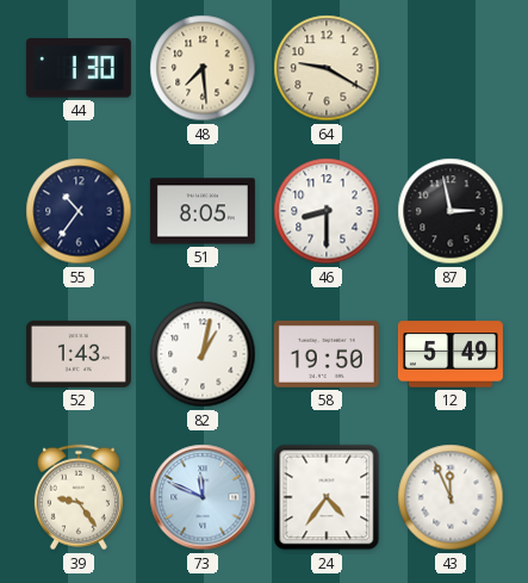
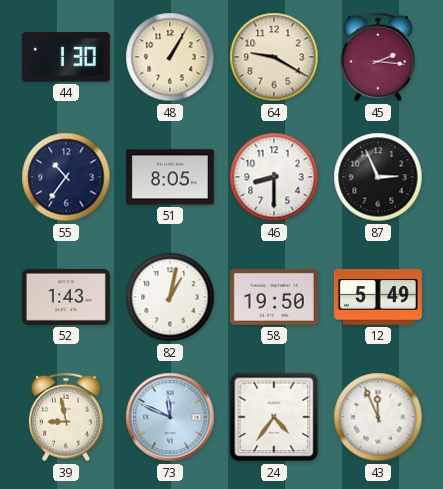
48: 7:29 -> 1:05
45: none -> 2:16
87: 2:58 -> 2:56
39: 9:24 -> 8:58
